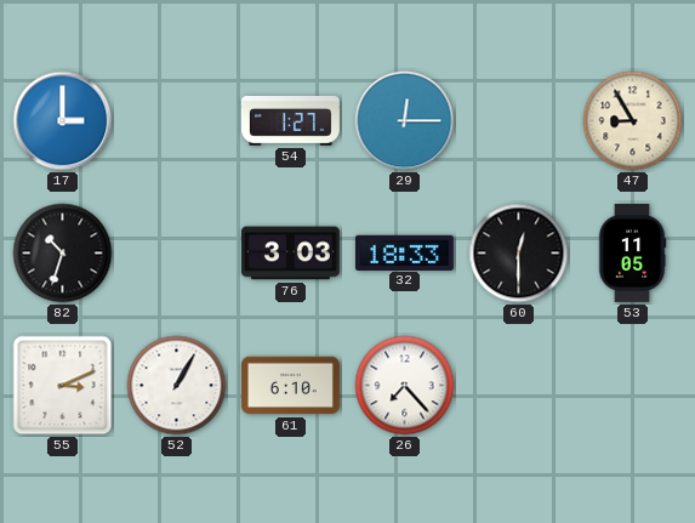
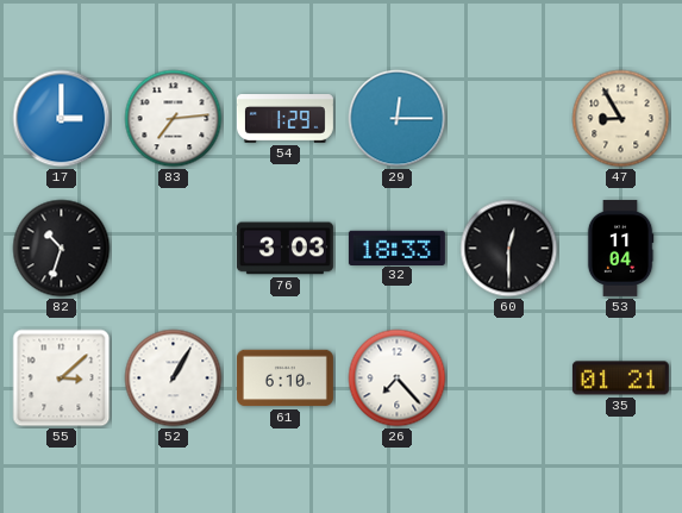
83: none -> 7:14
54: 1:27 -> 1:29
53: 11:05 -> 11:04
55: 3:11 -> 3:08
35: none -> 01:21
